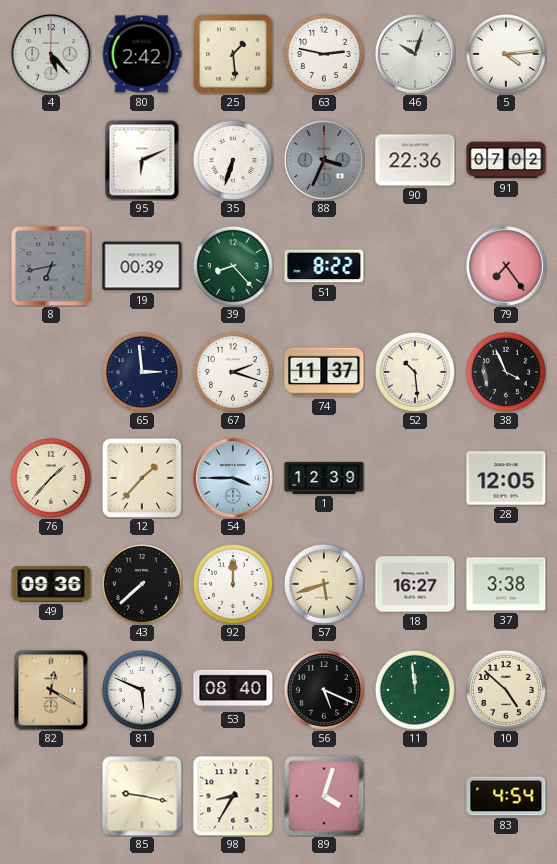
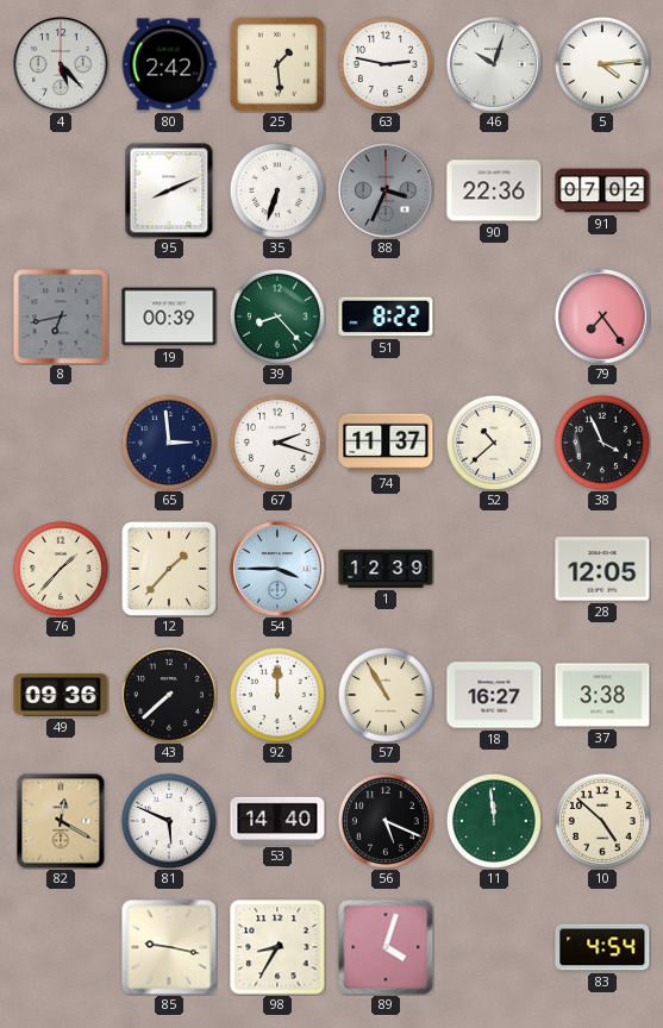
95: 6:11 -> 8:11
52: 10:29 -> 10:38
57: 5:42 -> 10:55
53: 08:40 -> 14:40
